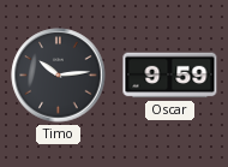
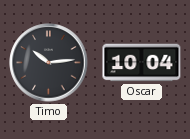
Oscar: 9:59 -> 10:04
